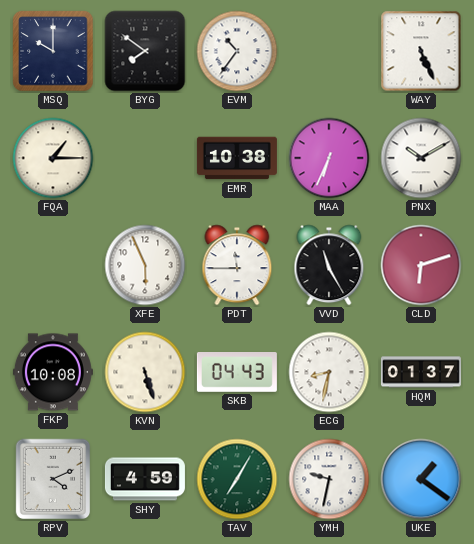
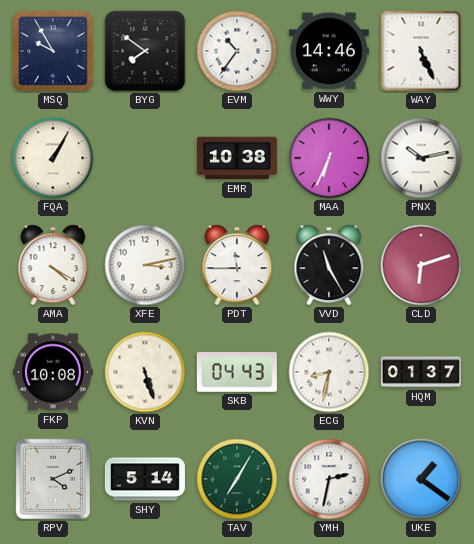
MSQ: 10:00 -> 9:55
WWY: none -> 14:46
FQA: 1:15 -> 1:05
PNX: 10:10 -> 10:13
AMA: none -> 4:20
XFE: 5:56 -> 3:13
SHY: 4:59 -> 5:14
YMH: 9:32 -> 2:32
